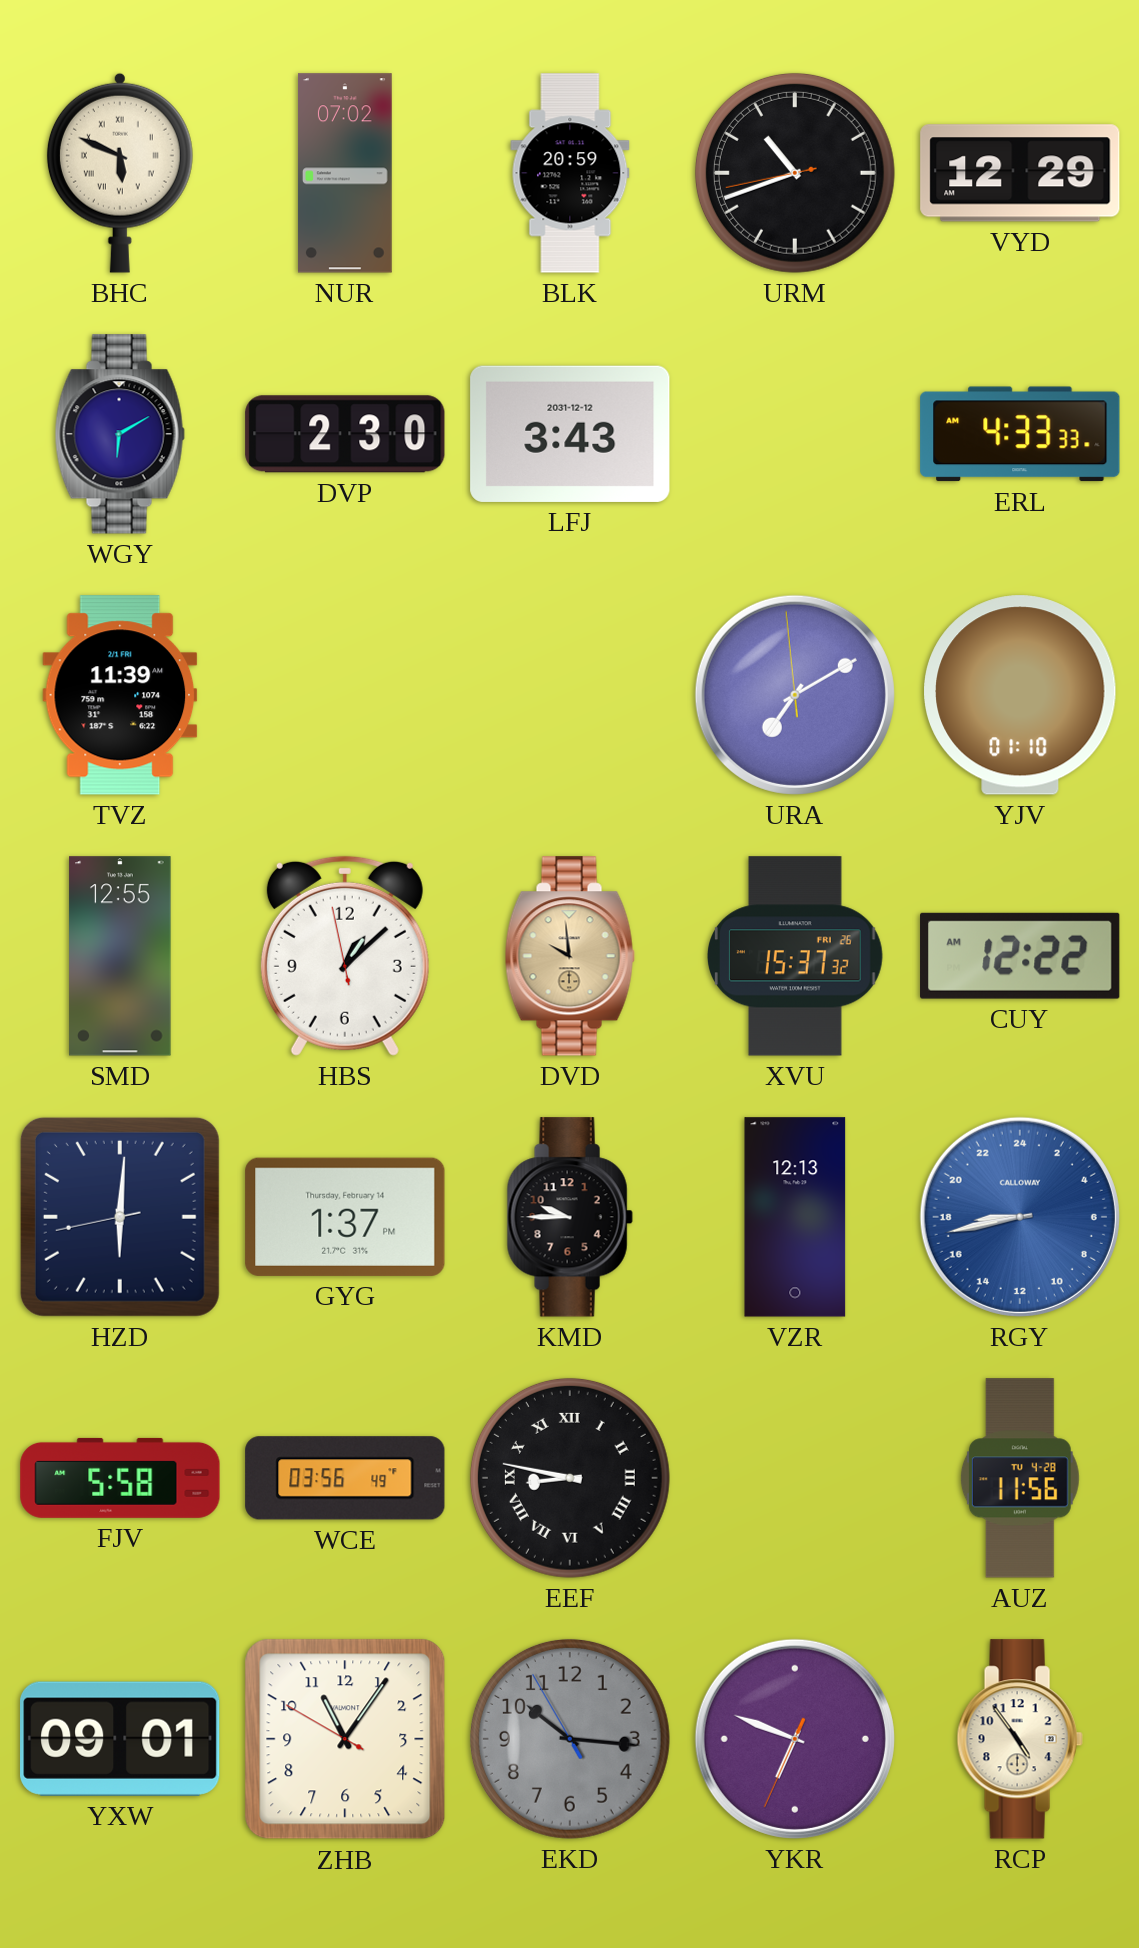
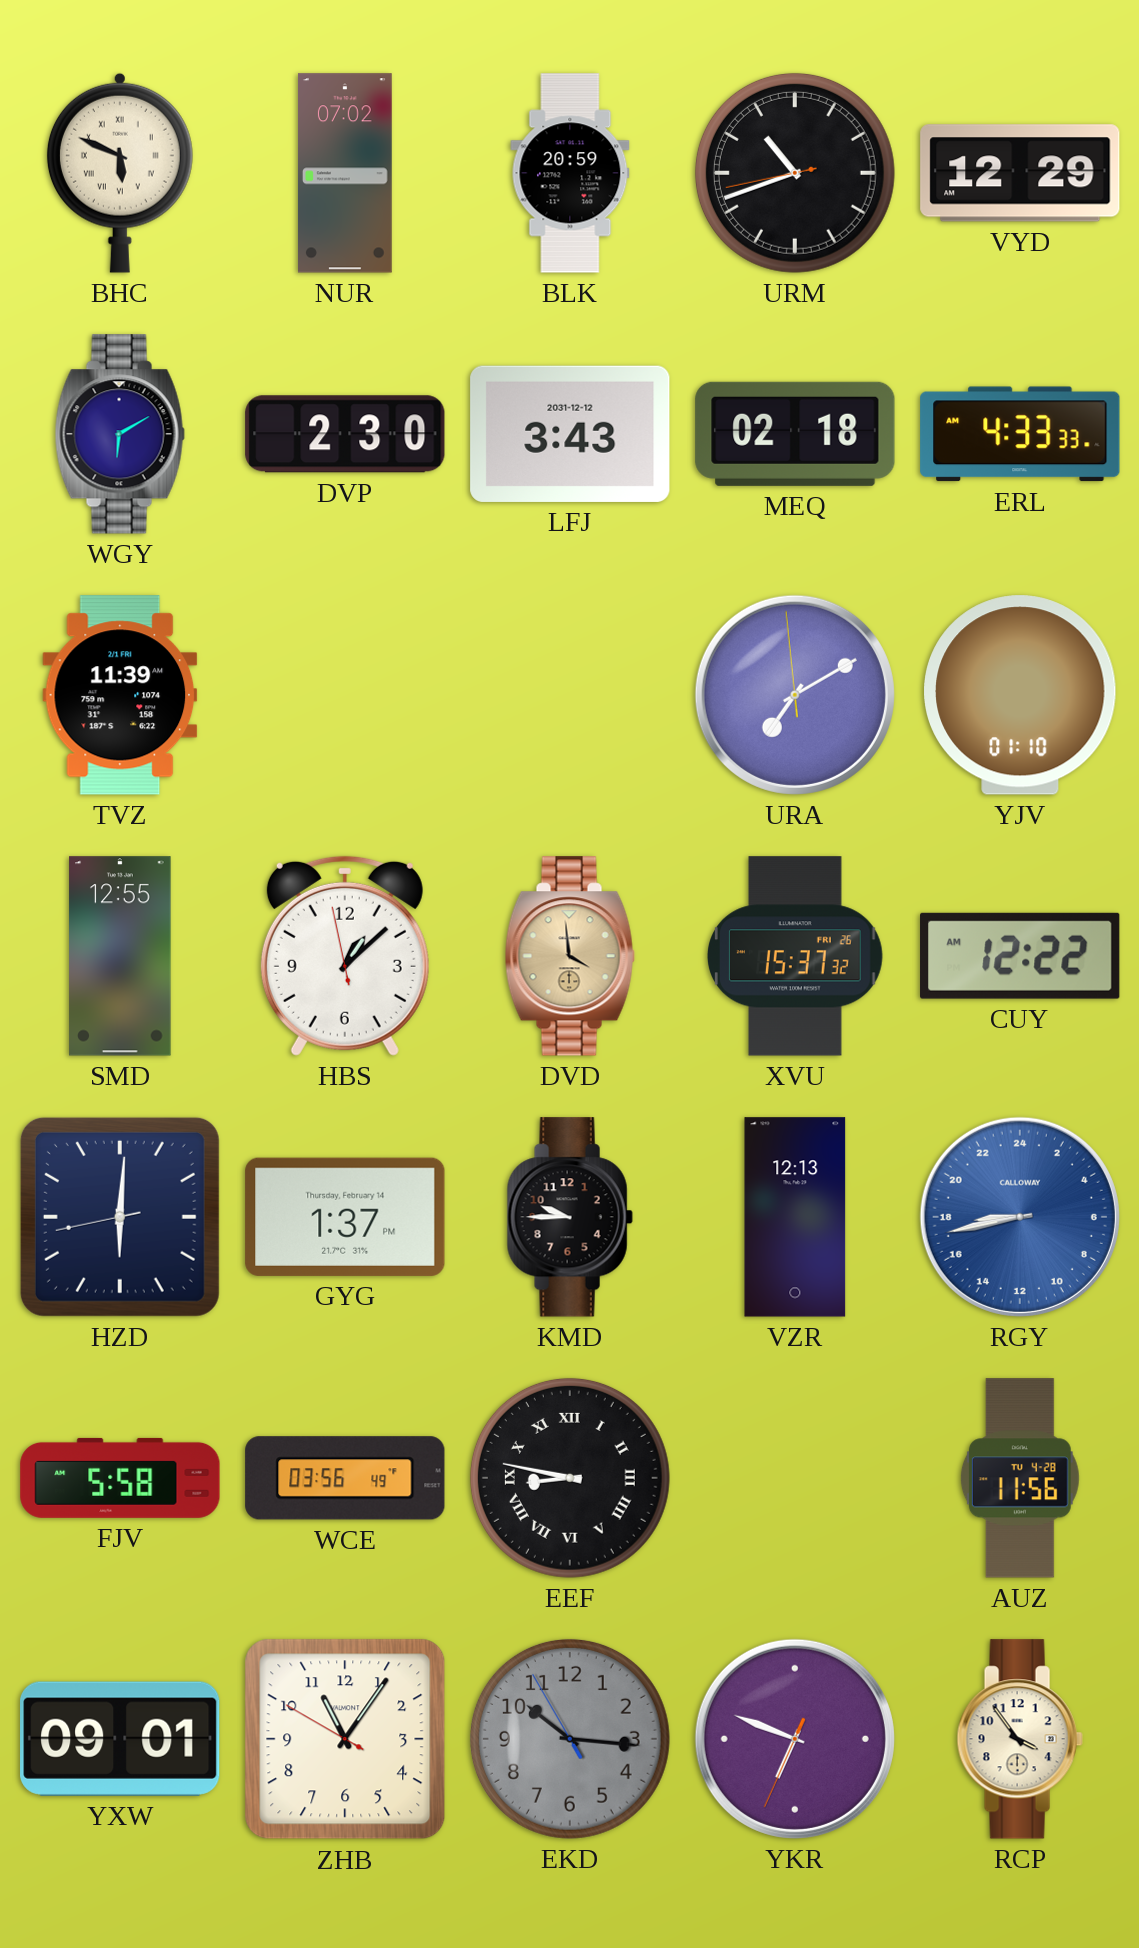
MEQ: none -> 02:18
DVD: 9:59 -> 3:59
RCP: 4:54 -> 3:54
